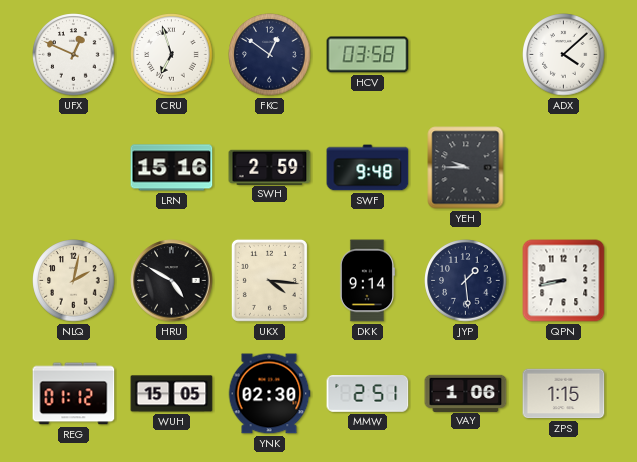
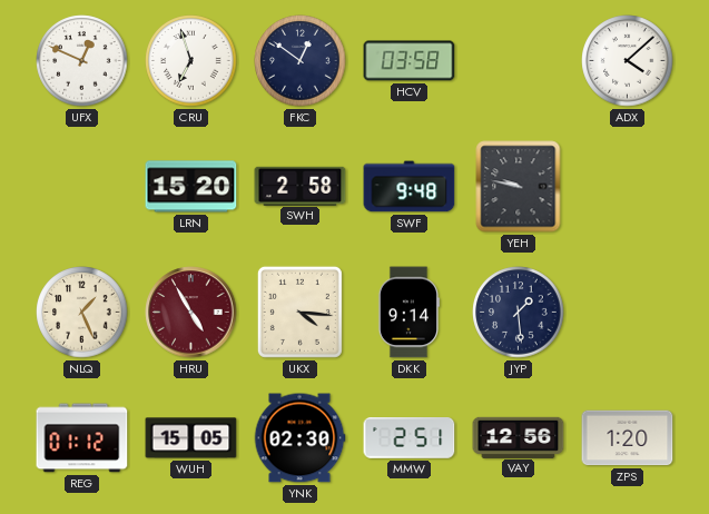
LRN: 15:16 -> 15:20
SWH: 2:59 -> 2:58
YEH: 9:45 -> 9:47
NLQ: 2:02 -> 1:26
HRU: 4:50 -> 4:55
HRU dial: black -> burgundy
QPN: 8:43 -> none
VAY: 1:06 -> 12:56
ZPS: 1:15 -> 1:20
